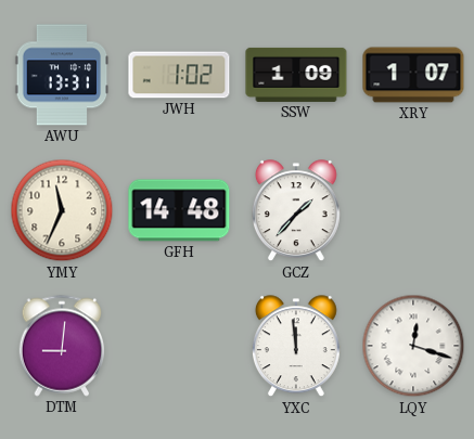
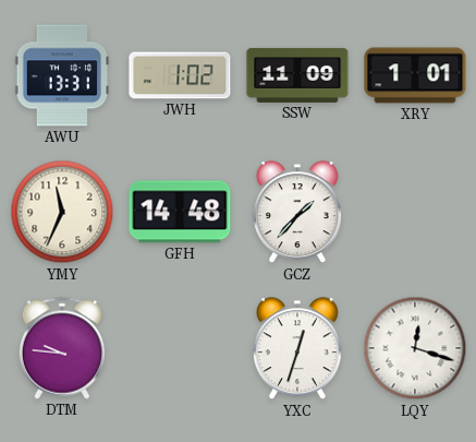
SSW: 1:09 -> 11:09
XRY: 1:07 -> 1:01
DTM: 9:01 -> 9:46
YXC: 11:59 -> 12:33
